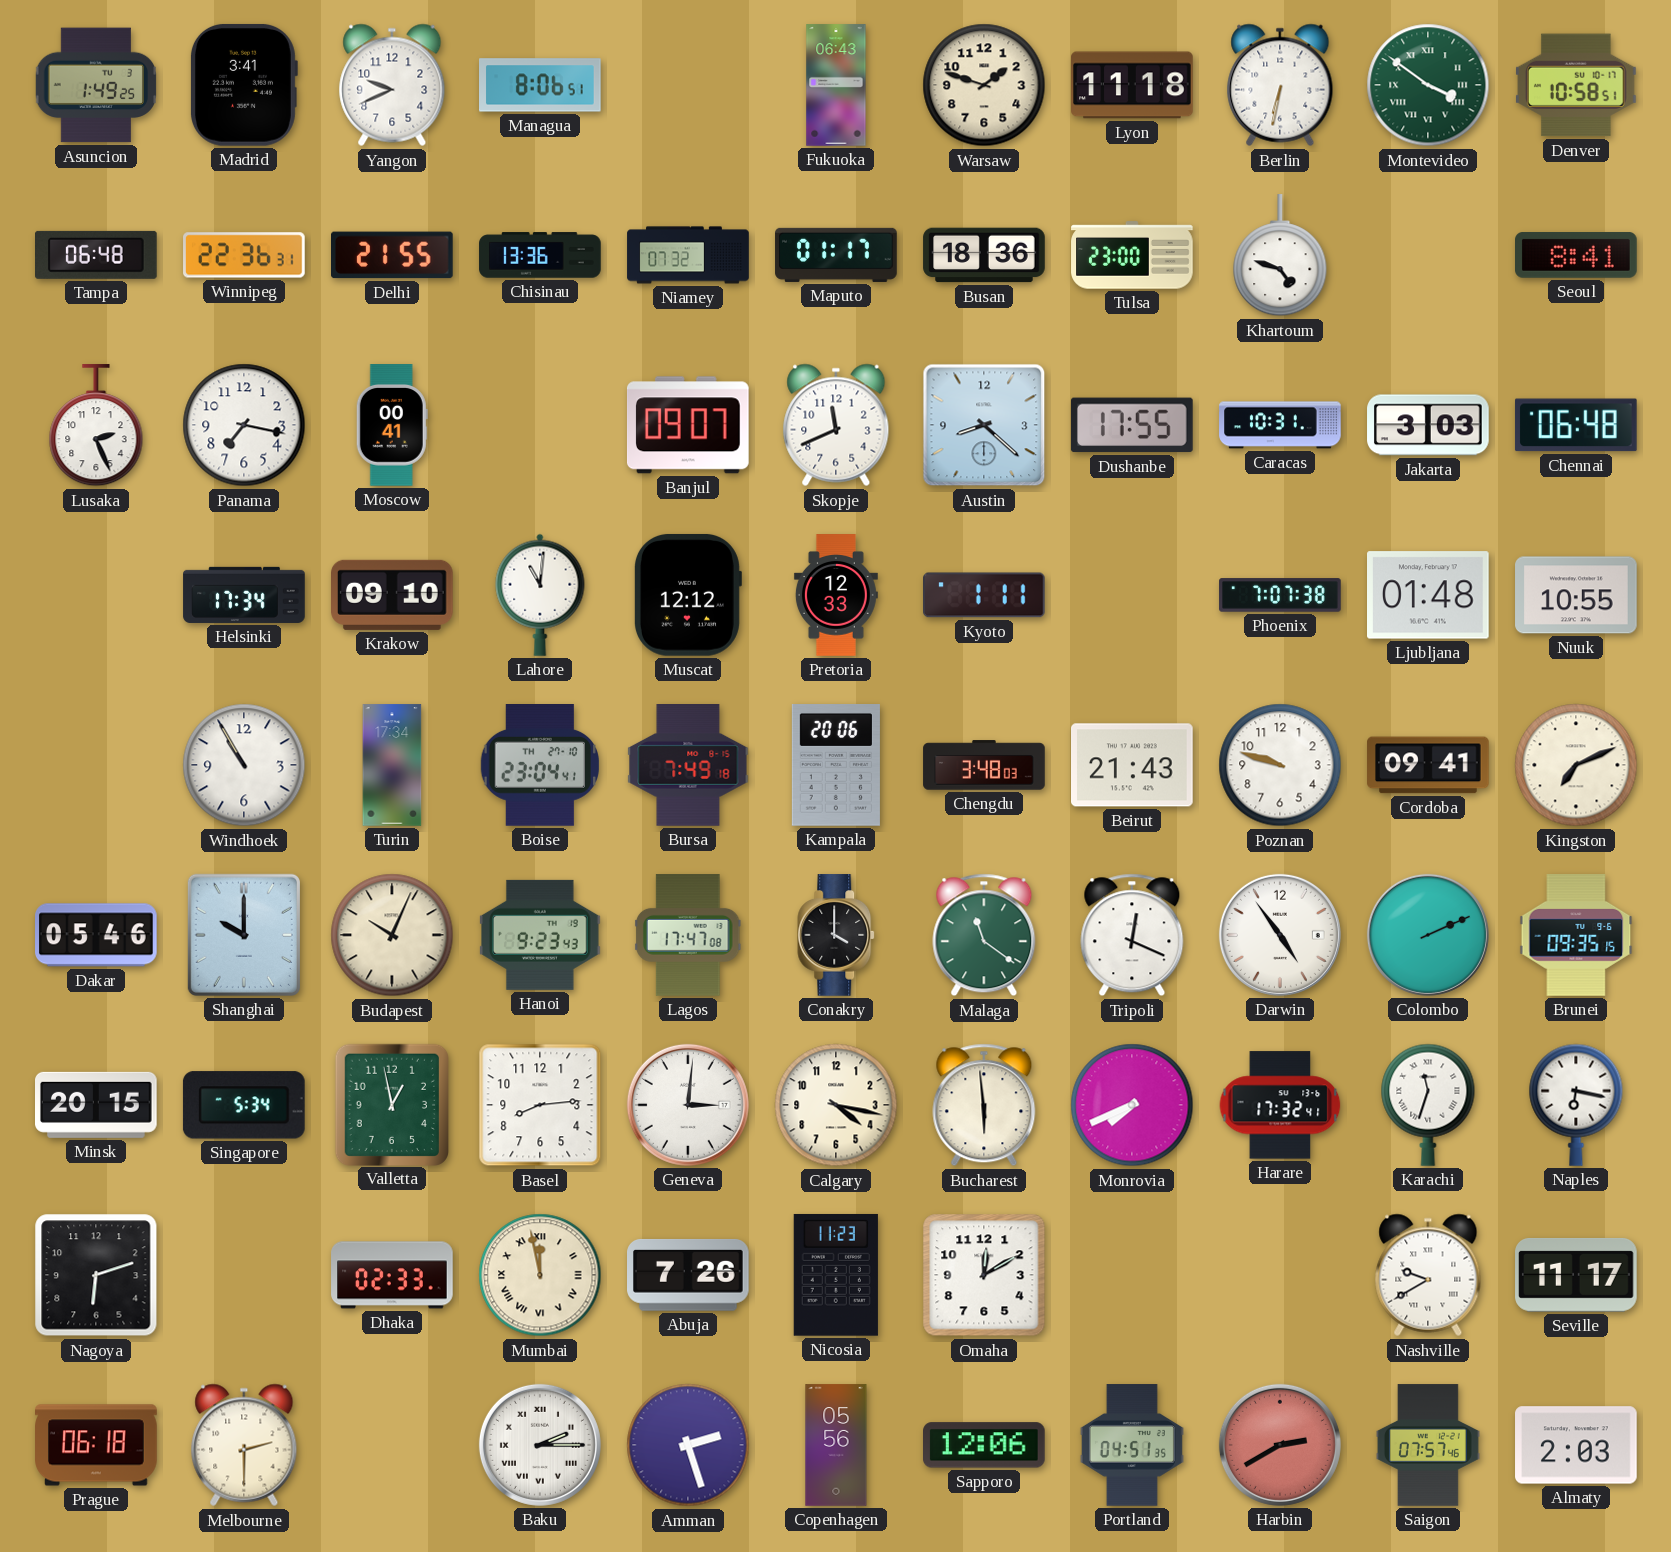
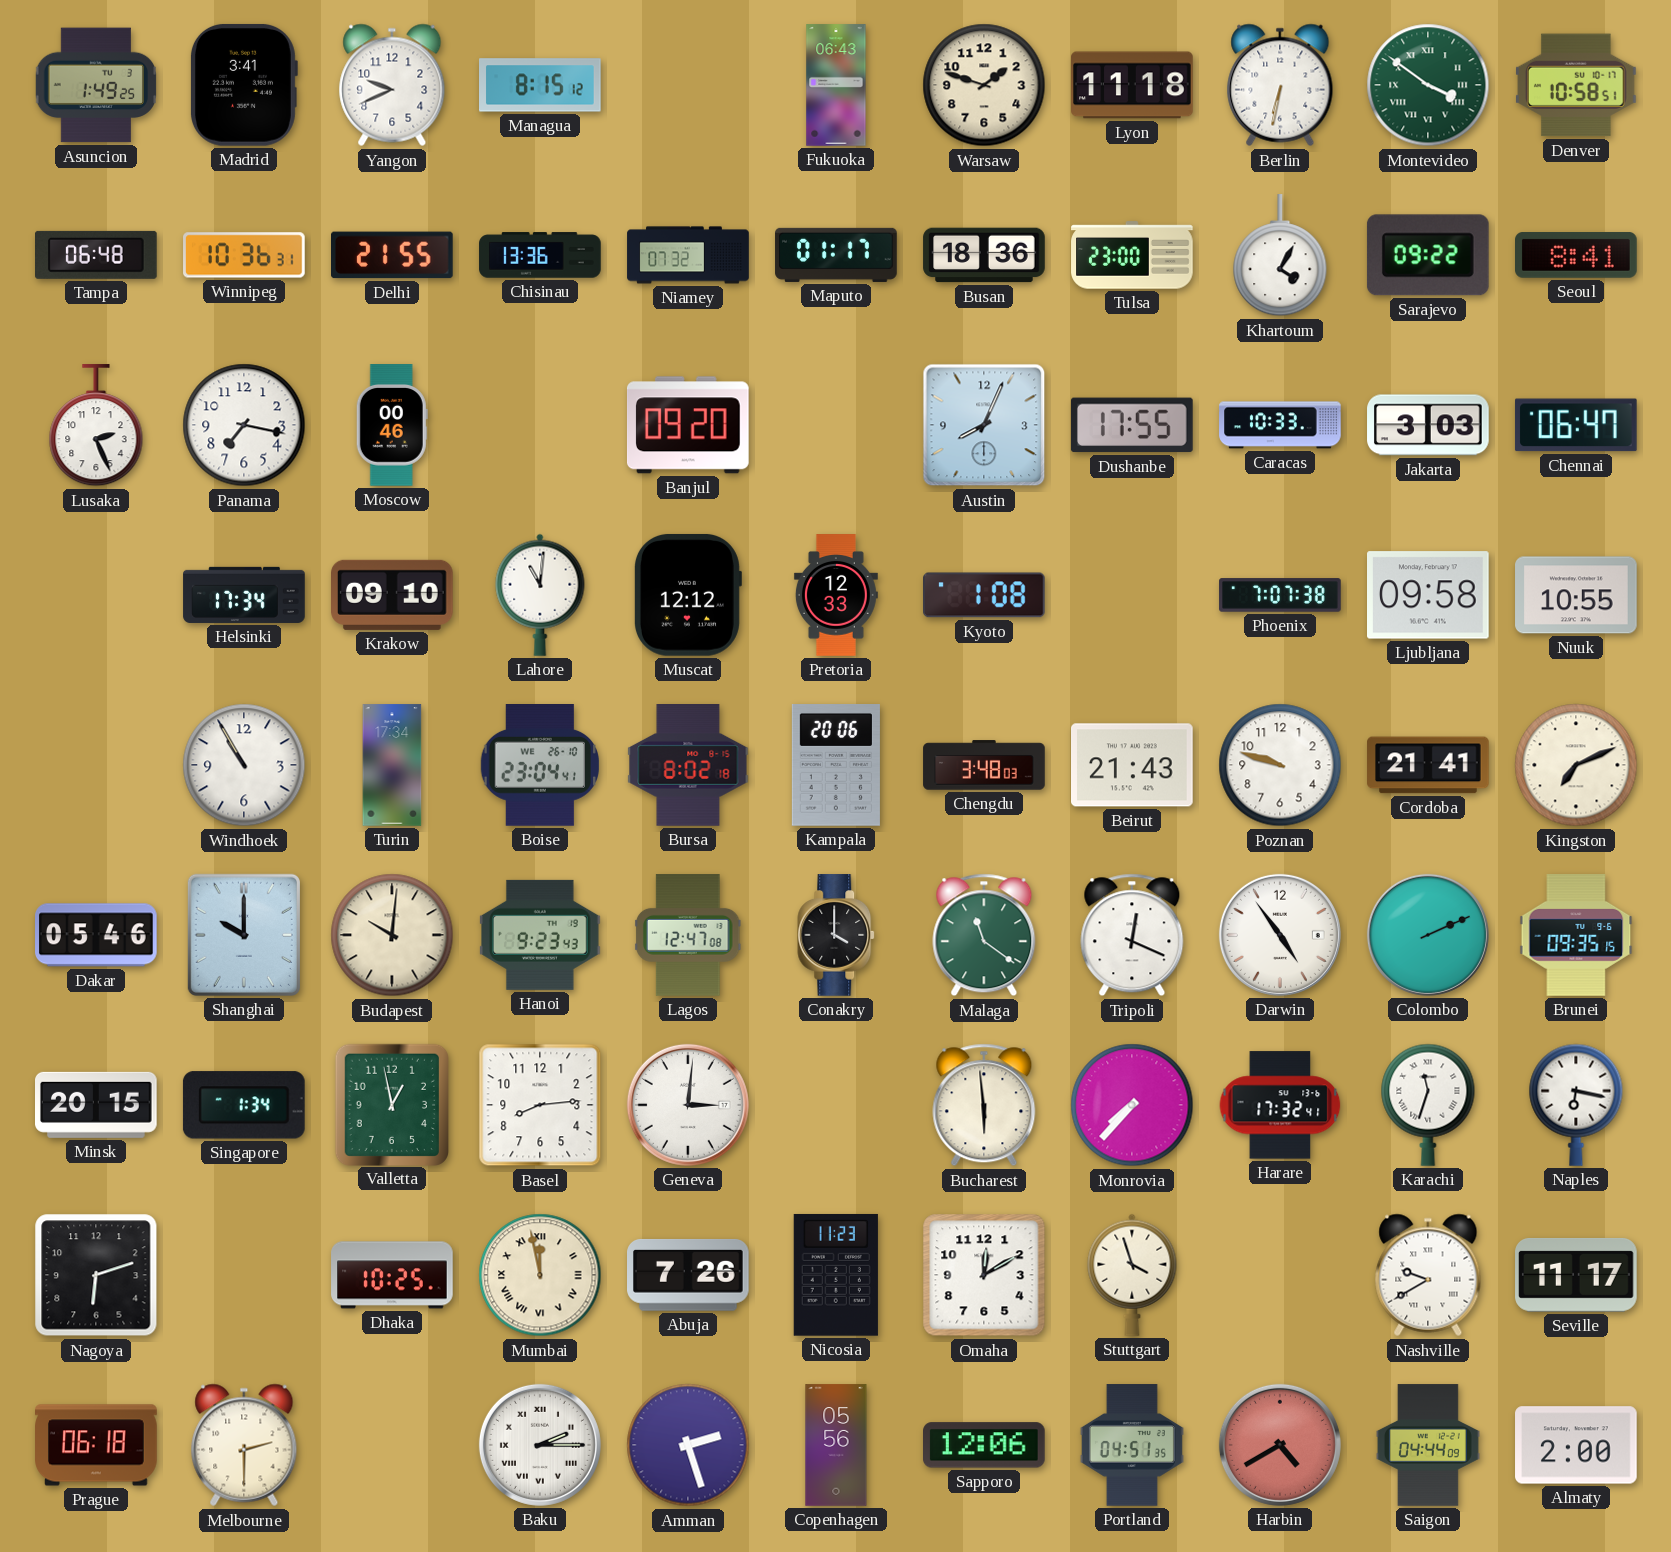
Managua: 8:06 -> 8:15
Winnipeg: 22:36 -> 10:36
Khartoum: 4:48 -> 4:05
Sarajevo: none -> 09:22
Moscow: 00:41 -> 00:46
Banjul: 09:07 -> 09:20
Skopje: 11:41 -> none
Austin: 8:22 -> 8:04
Caracas: 10:31 -> 10:33
Chennai: 06:48 -> 06:47
Kyoto: 1:11 -> 1:08
Ljubljana: 01:48 -> 09:58
Boise date: TH 27-10 -> WE 26-10
Bursa: 7:49 -> 8:02
Cordoba: 09:41 -> 21:41
Budapest: 10:04 -> 10:01
Lagos: 17:47 -> 12:47
Singapore: 5:34 -> 1:34
Calgary: 4:17 -> none
Monrovia: 7:41 -> 7:37
Dhaka: 02:33 -> 10:25
Stuttgart: none -> 3:57
Harbin: 2:40 -> 4:40
Saigon: 07:57 -> 04:44
Almaty: 2:03 -> 2:00
